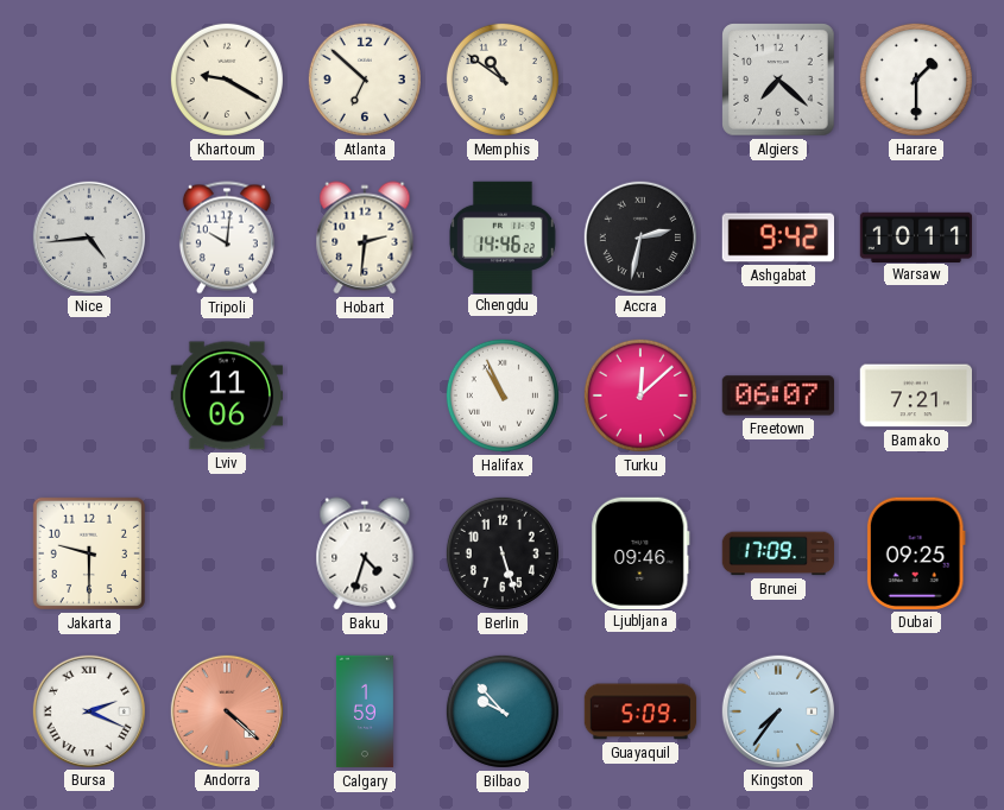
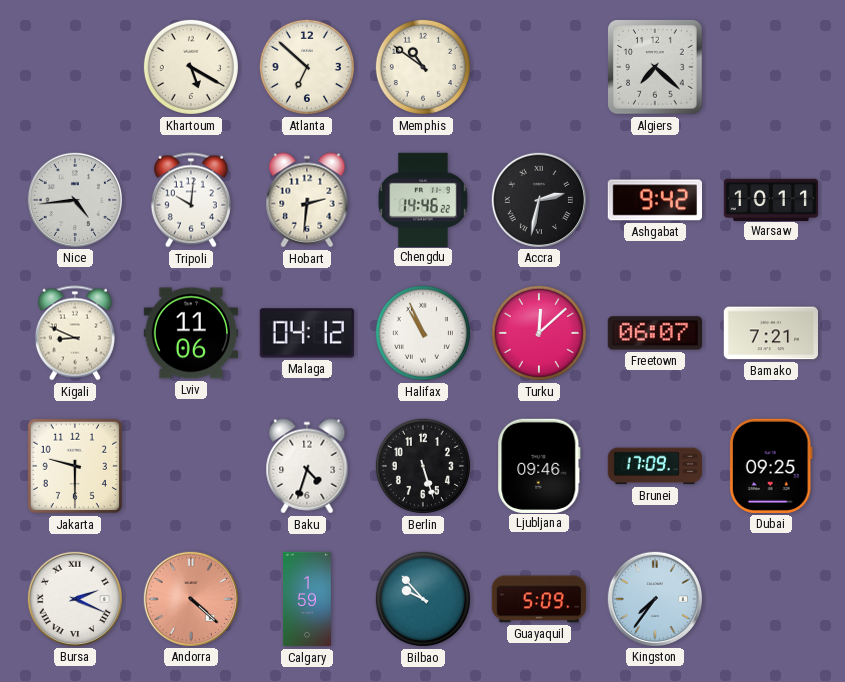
Khartoum: 9:20 -> 5:20
Harare: 1:30 -> none
Kigali: none -> 8:49
Malaga: none -> 04:12
